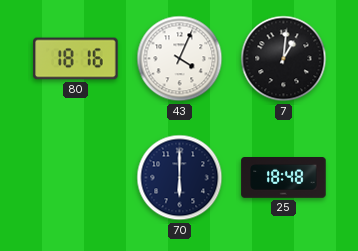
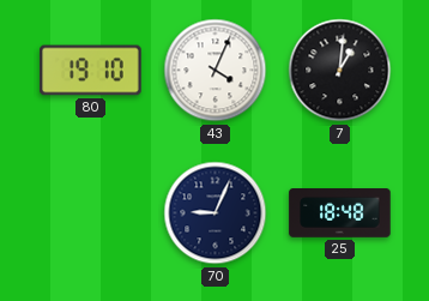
80: 18:16 -> 19:10
70: 6:00 -> 9:04
